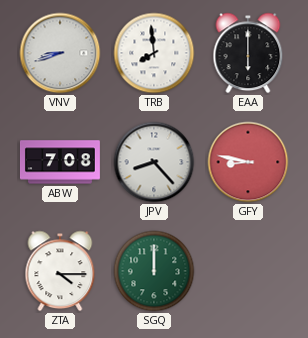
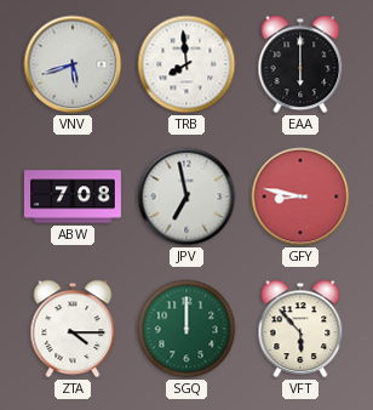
VNV: 8:42 -> 5:42
JPV: 8:23 -> 6:58
VFT: none -> 5:53
